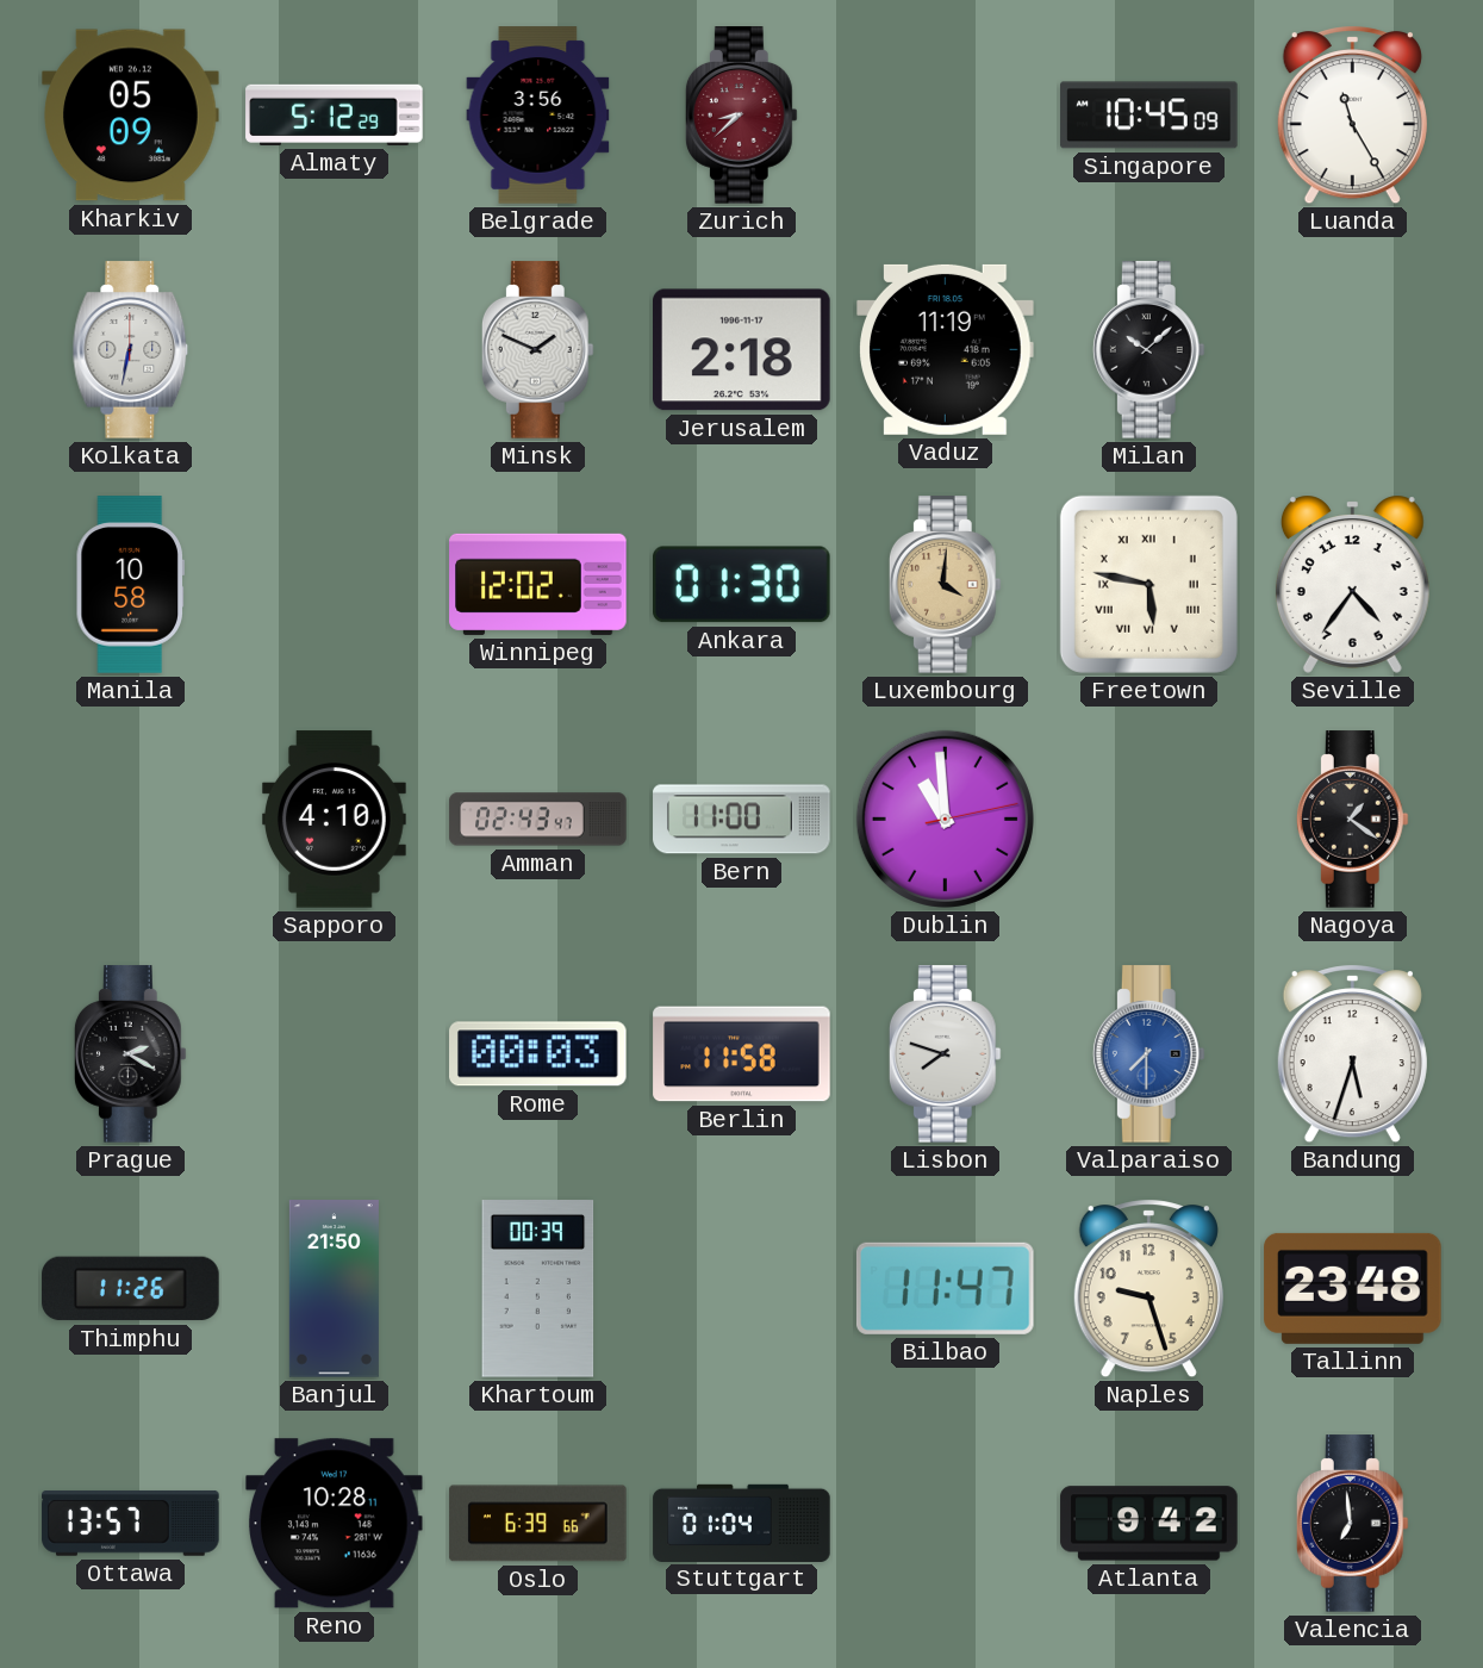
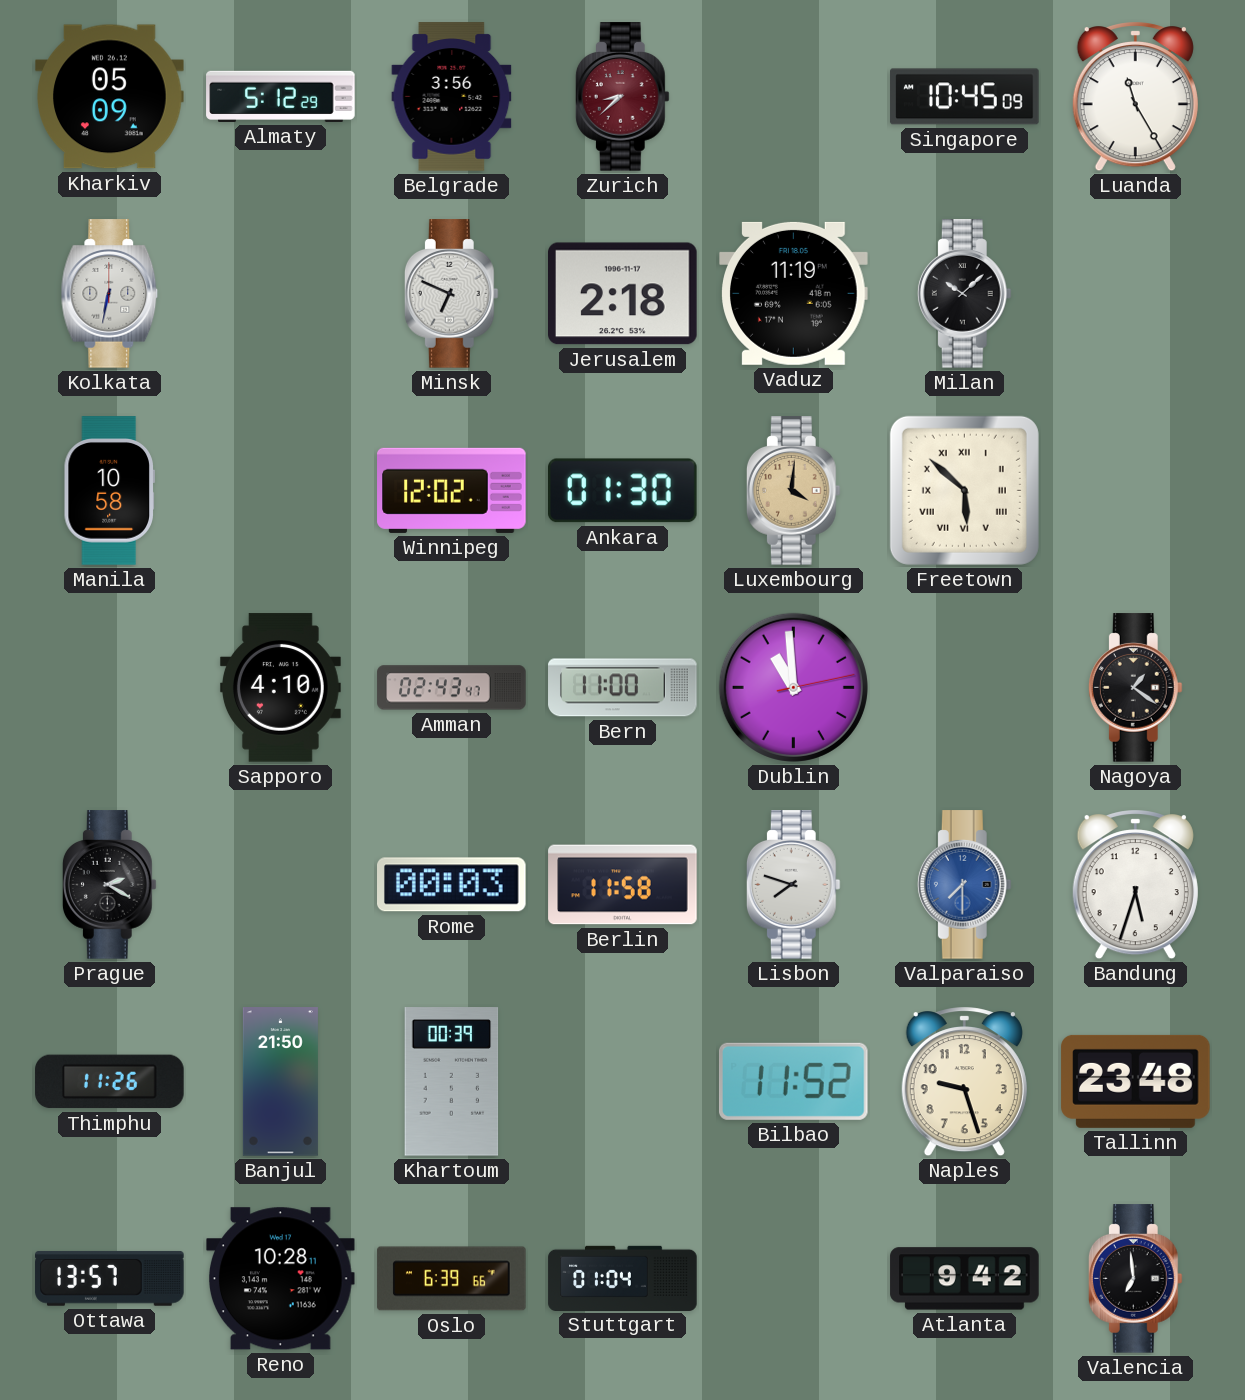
Minsk: 1:49 -> 6:49
Freetown: 5:47 -> 5:52
Seville: 4:36 -> none
Bilbao: 11:47 -> 11:52
